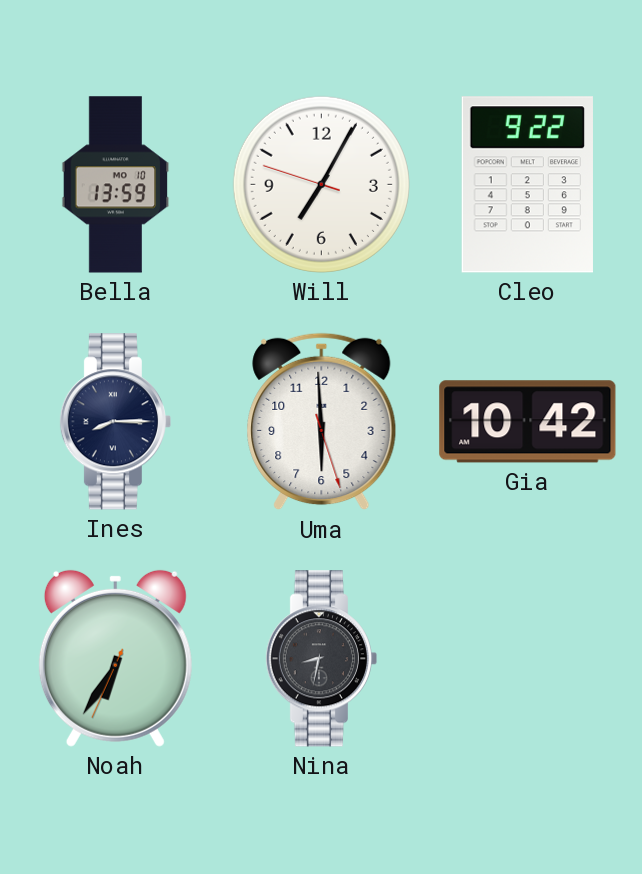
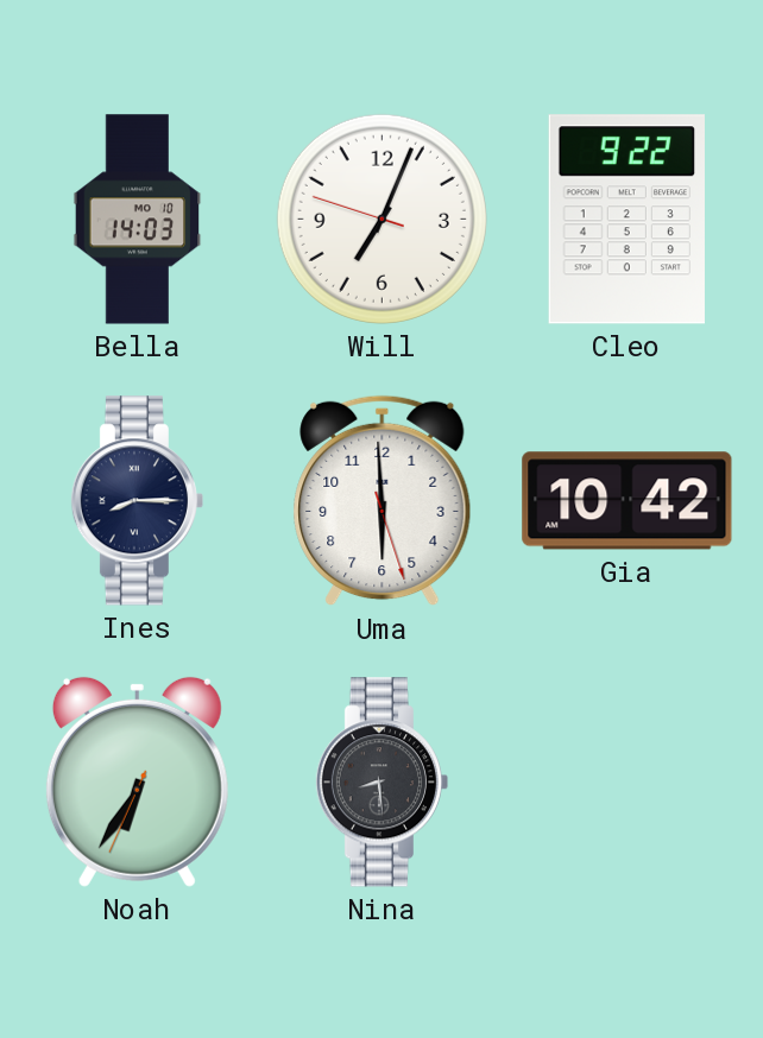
Bella: 13:59 -> 14:03
Will: 7:04 -> 7:03
Nina: 8:32 -> 8:29
